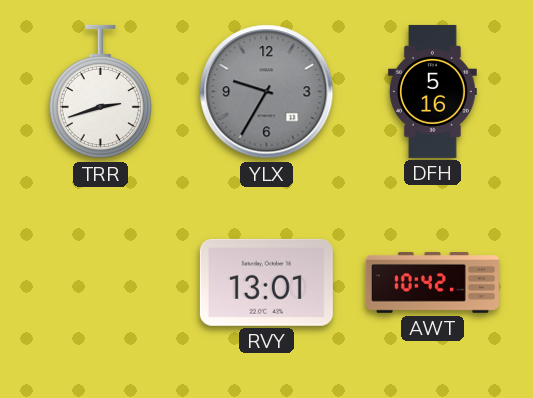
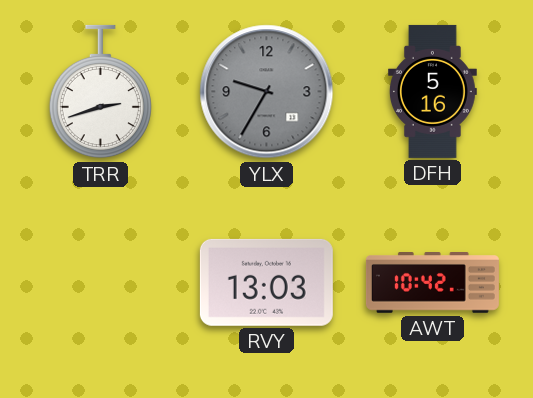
RVY: 13:01 -> 13:03
